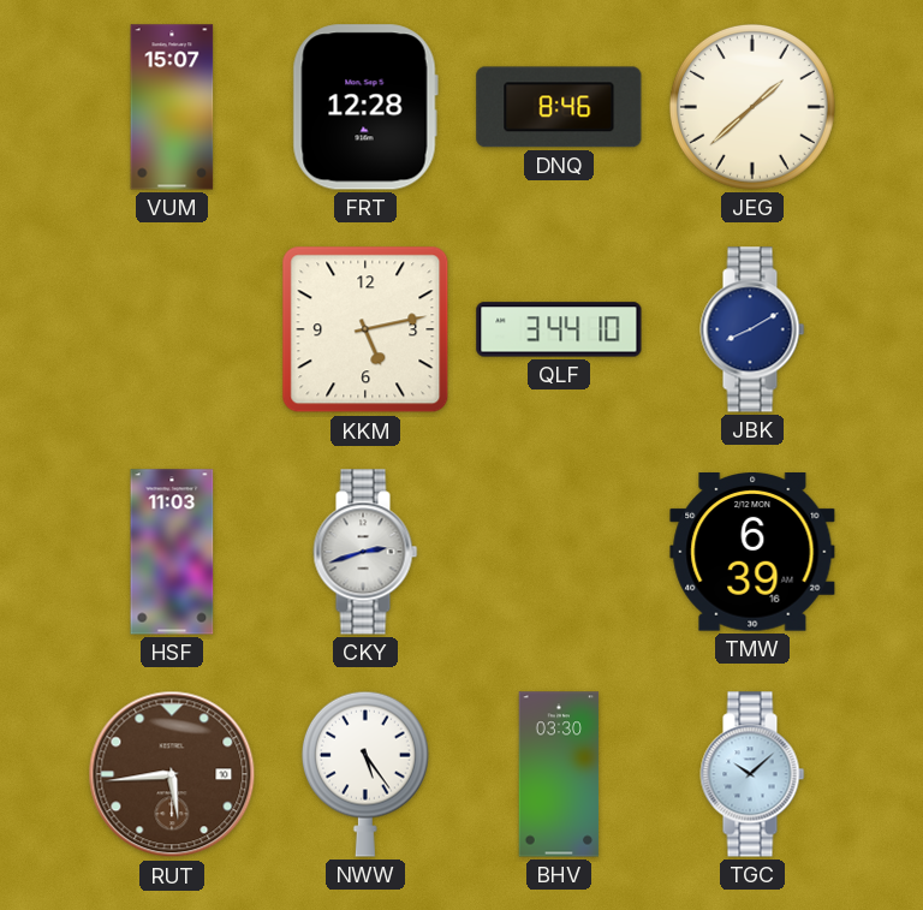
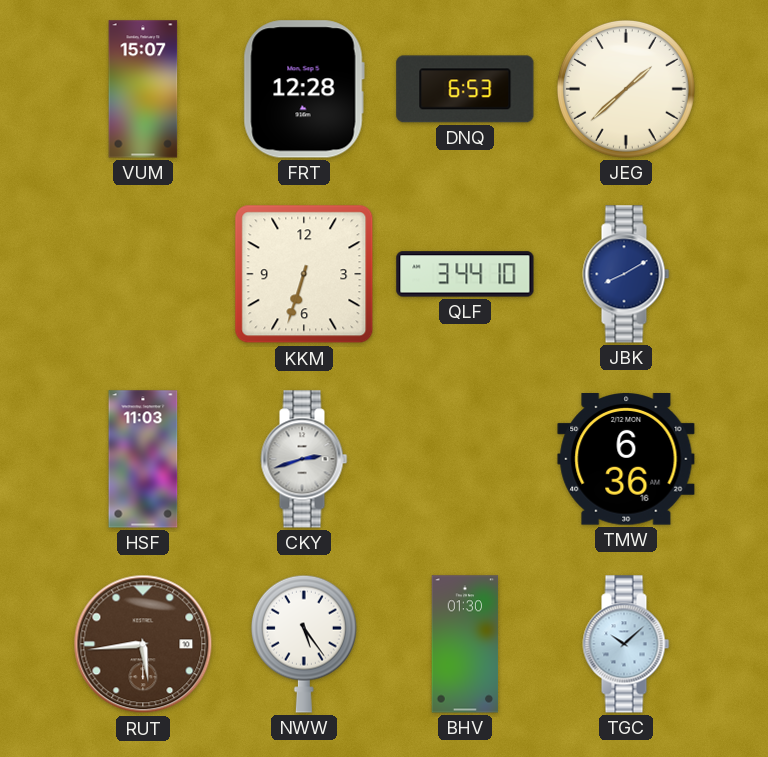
DNQ: 8:46 -> 6:53
KKM: 5:13 -> 6:33
TMW: 6:39 -> 6:36
BHV: 03:30 -> 01:30
